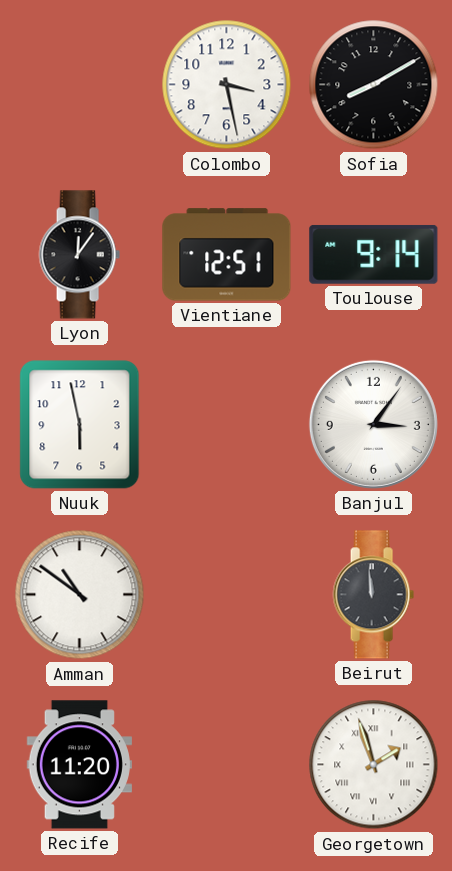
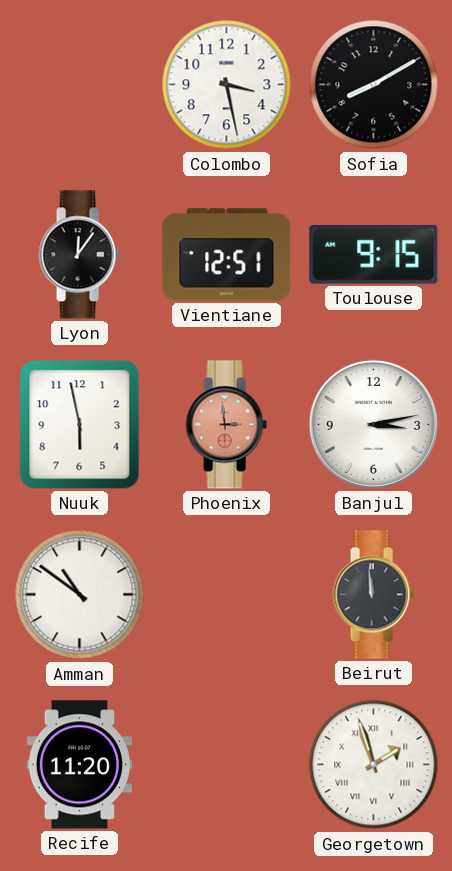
Toulouse: 9:14 -> 9:15
Phoenix: none -> 2:59
Banjul: 3:06 -> 3:13
